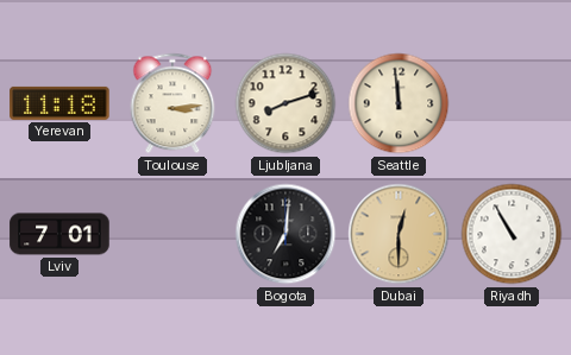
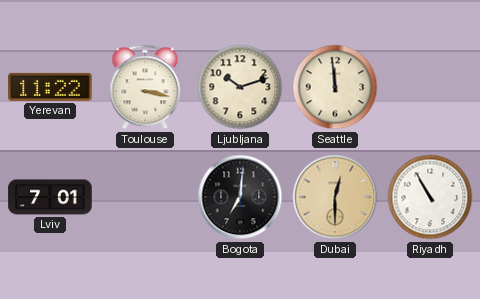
Yerevan: 11:18 -> 11:22
Toulouse: 3:14 -> 3:17
Ljubljana: 8:12 -> 10:12
